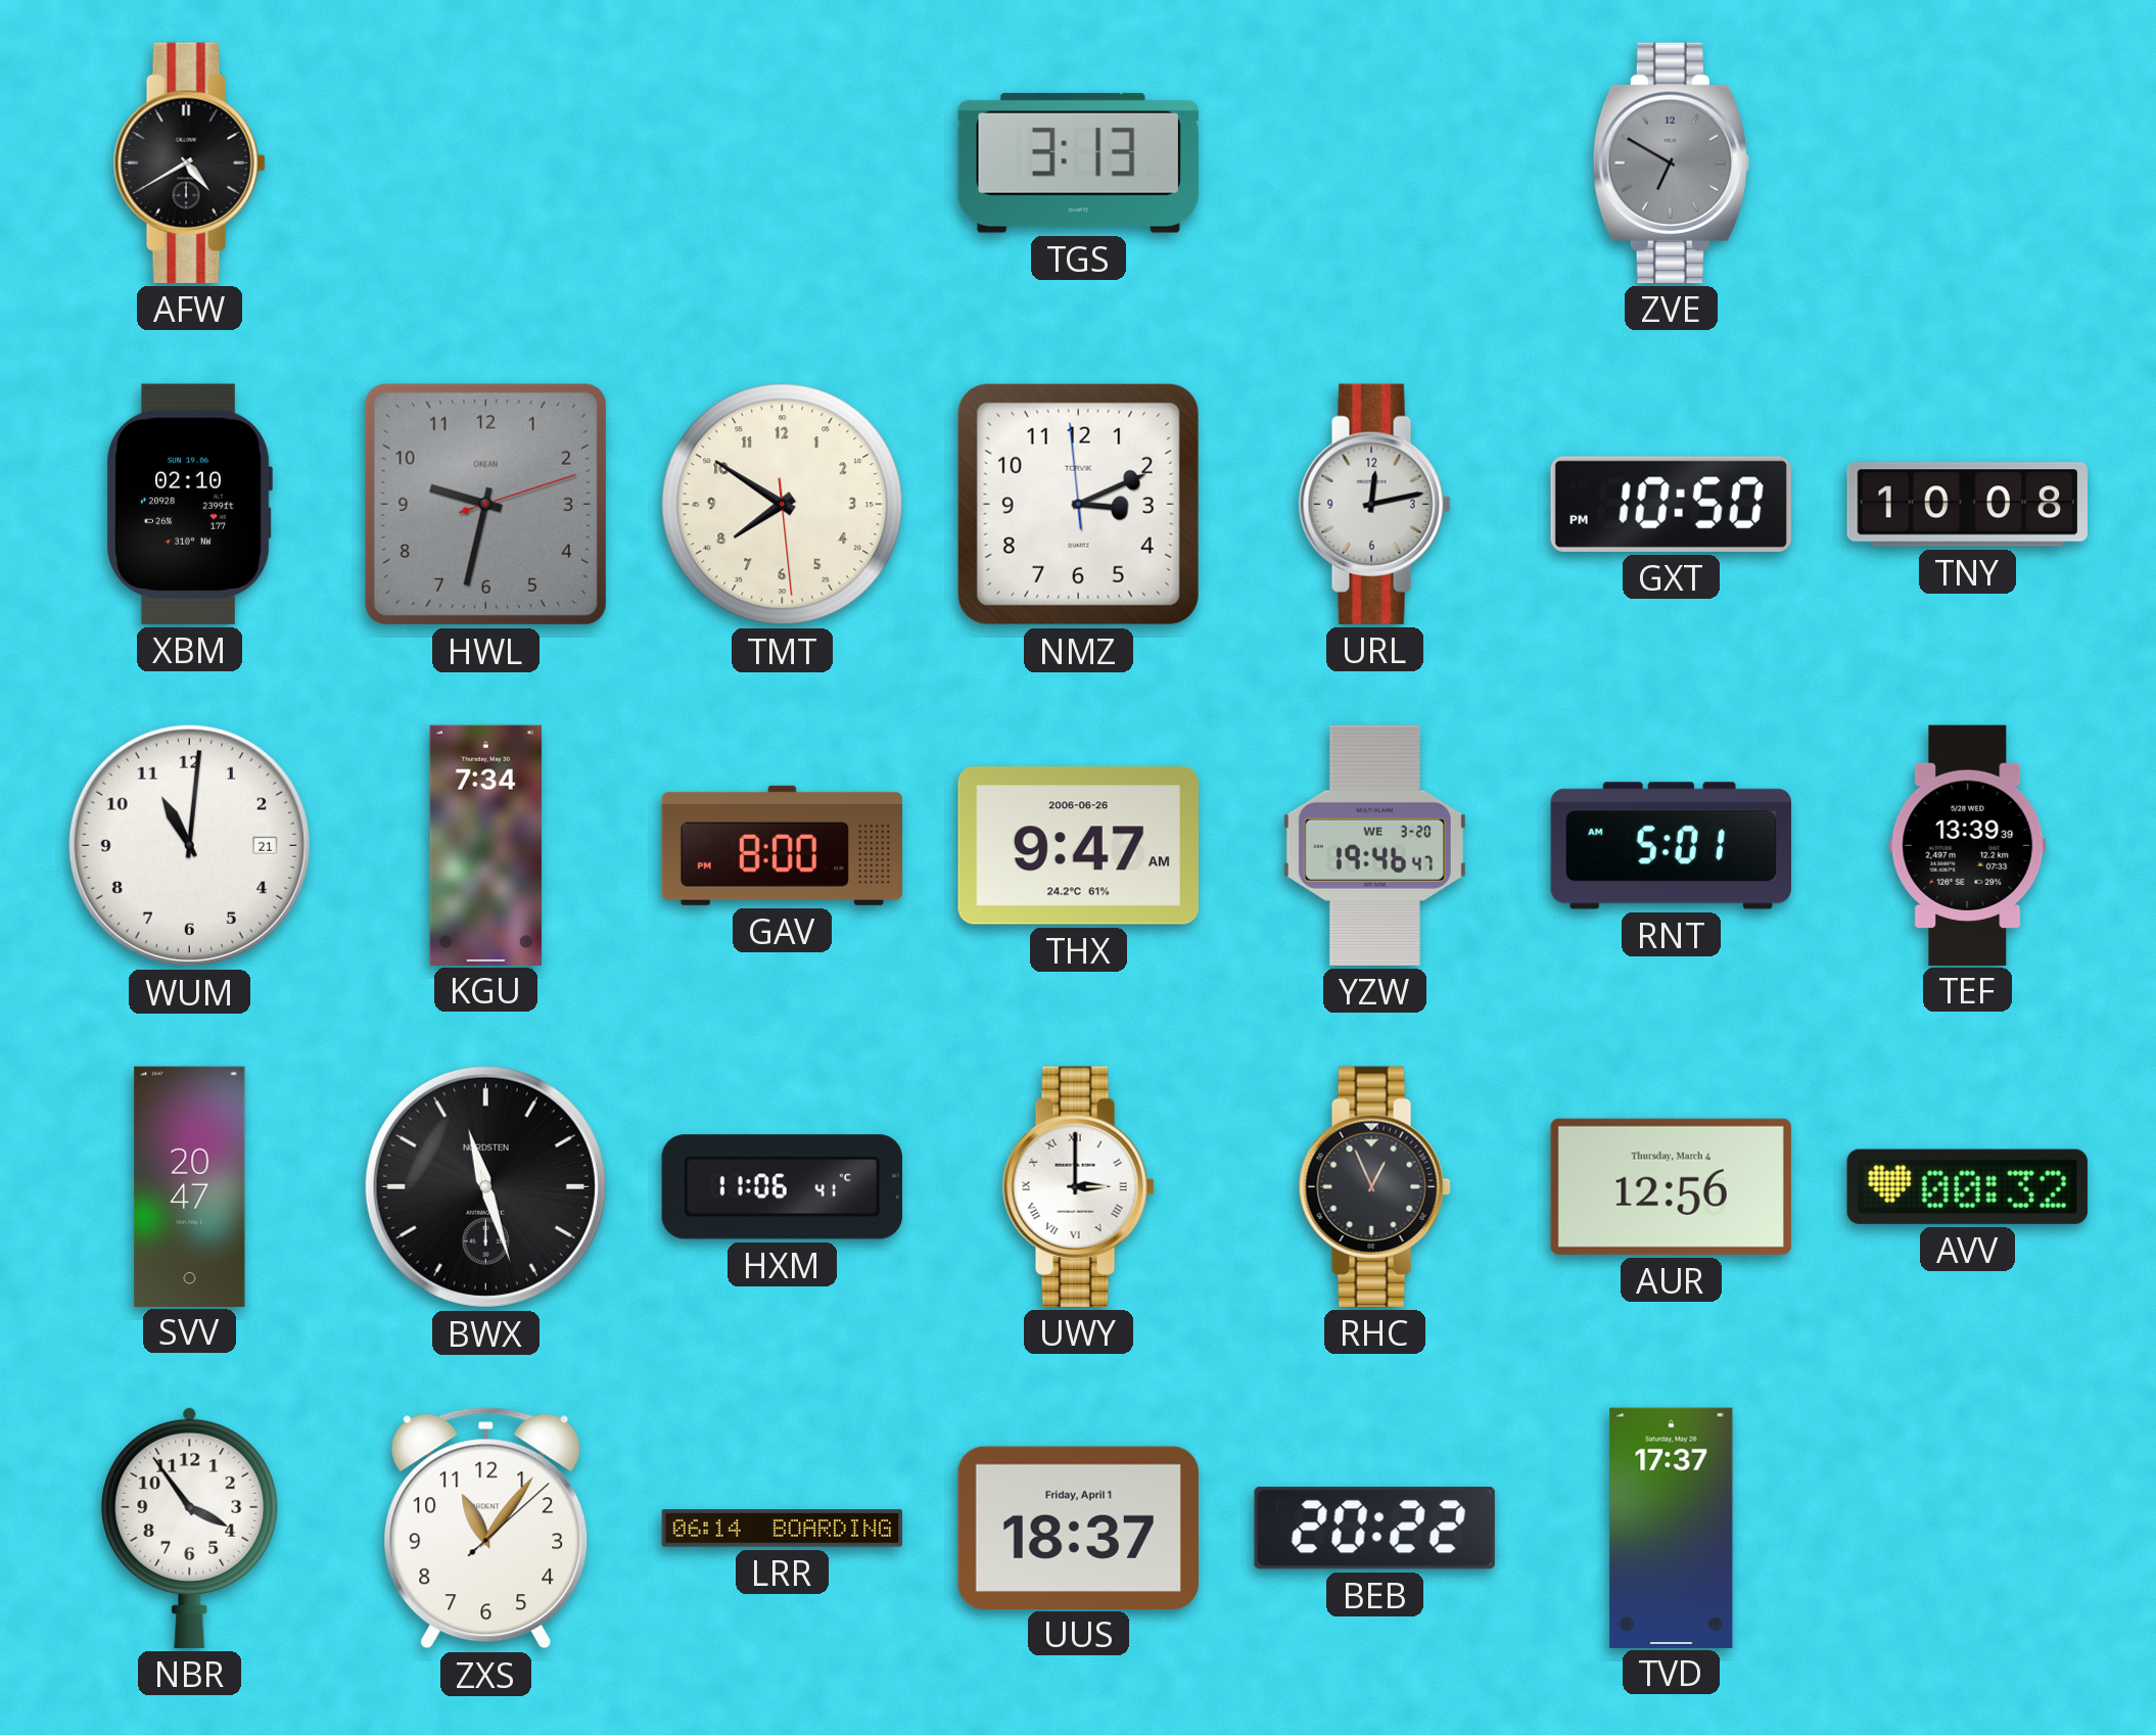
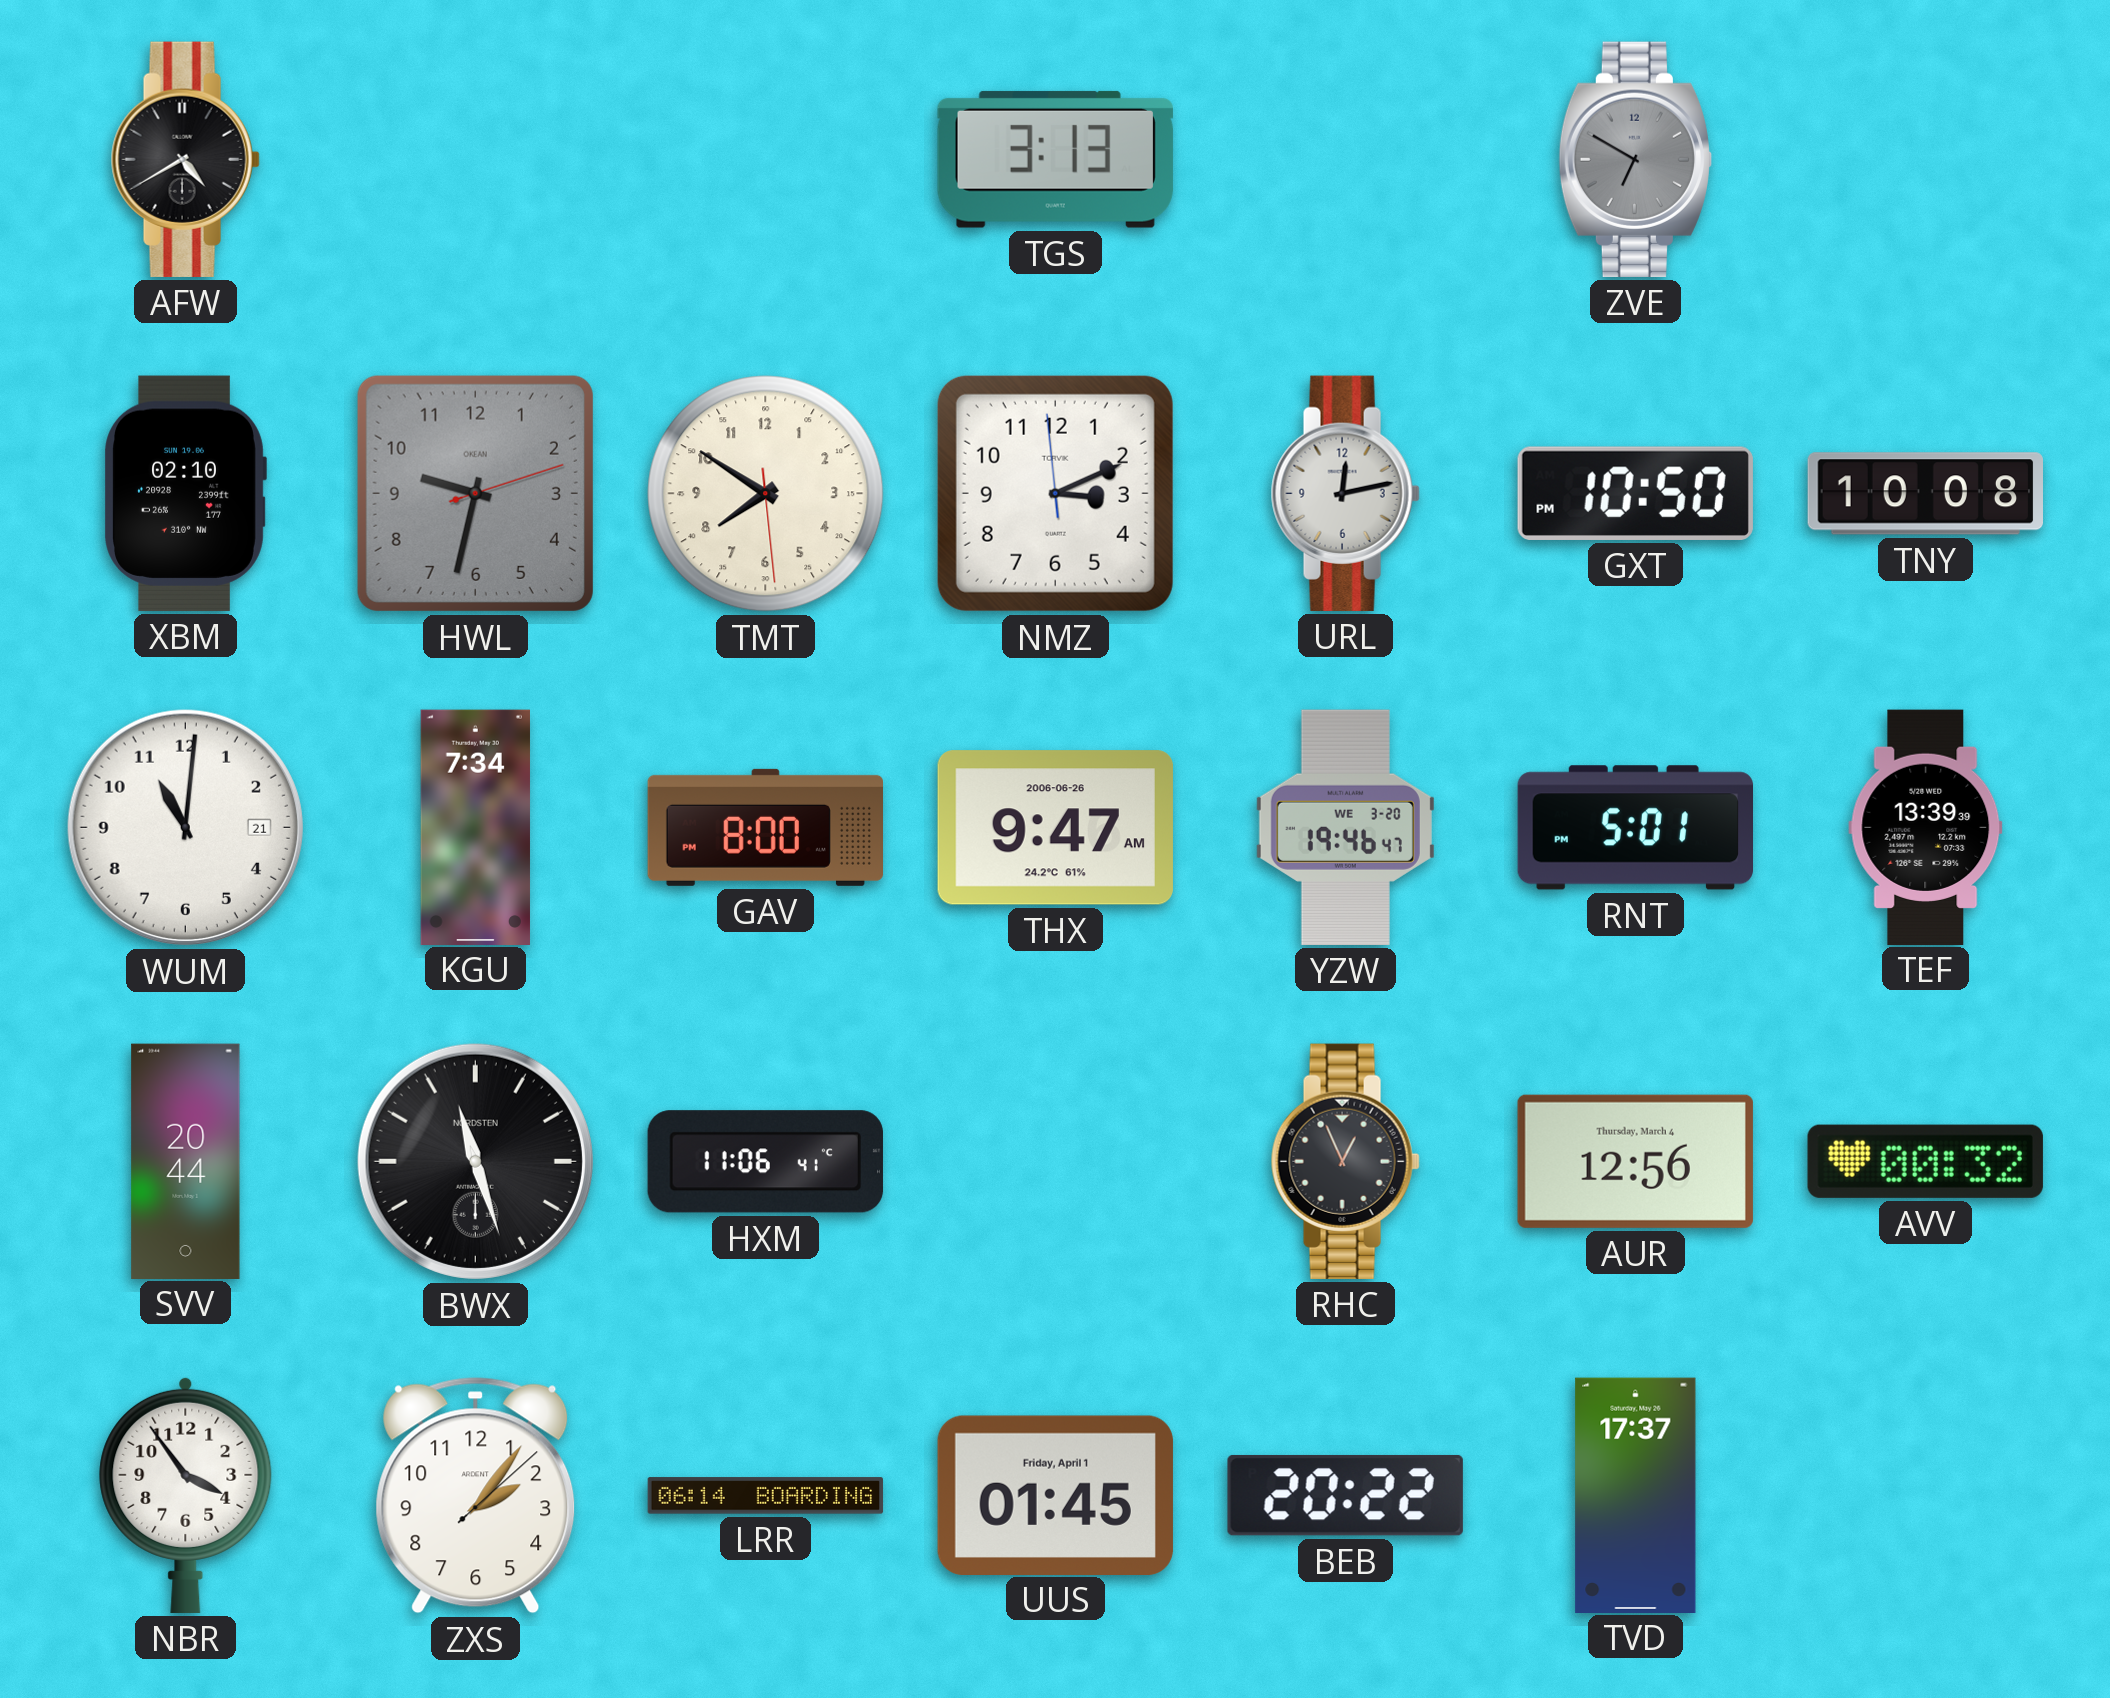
RNT: 5:01 AM -> 5:01 PM
SVV: 20:47 -> 20:44
UWY: 3:00 -> none
ZXS: 11:06 -> 2:06
UUS: 18:37 -> 01:45
